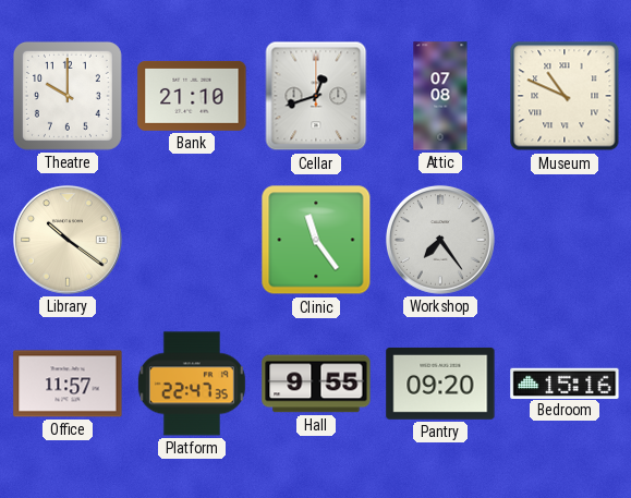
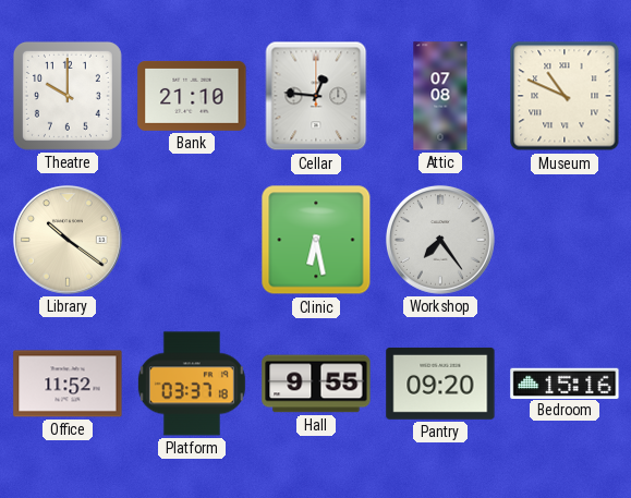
Cellar: 12:42 -> 12:46
Clinic: 11:24 -> 6:28
Office: 11:57 -> 11:52
Platform: 22:47 -> 03:37
